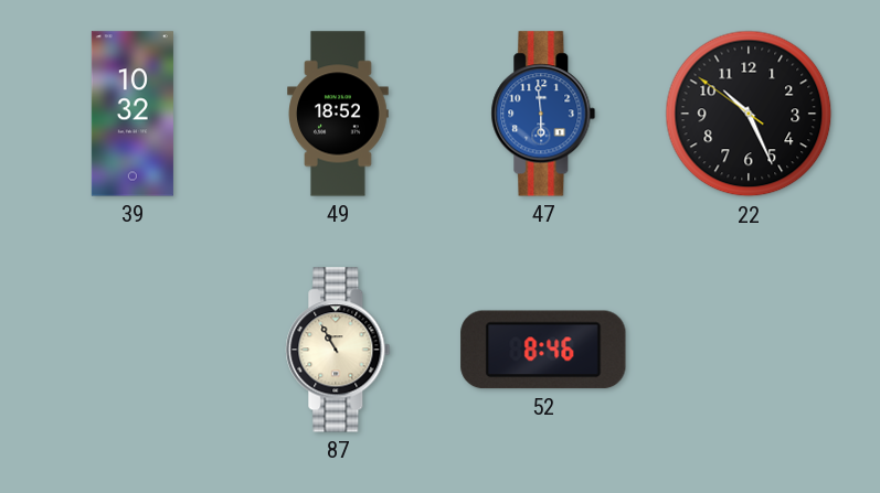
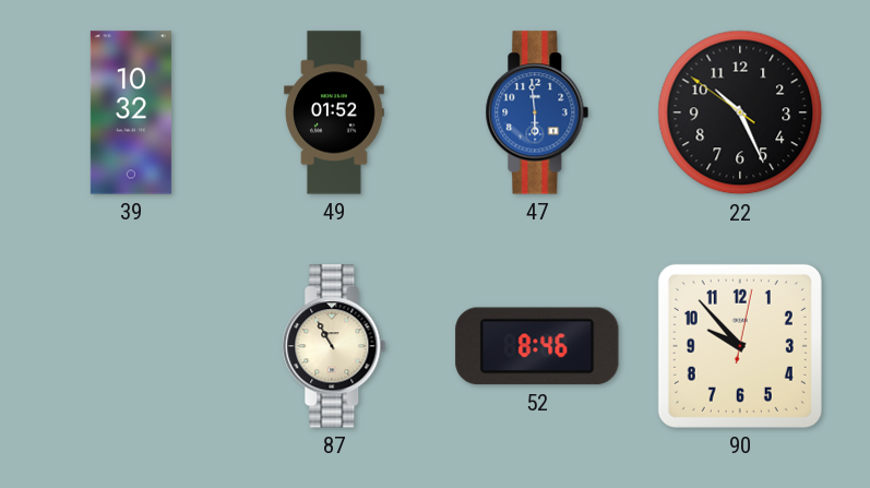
49: 18:52 -> 01:52
90: none -> 9:53
